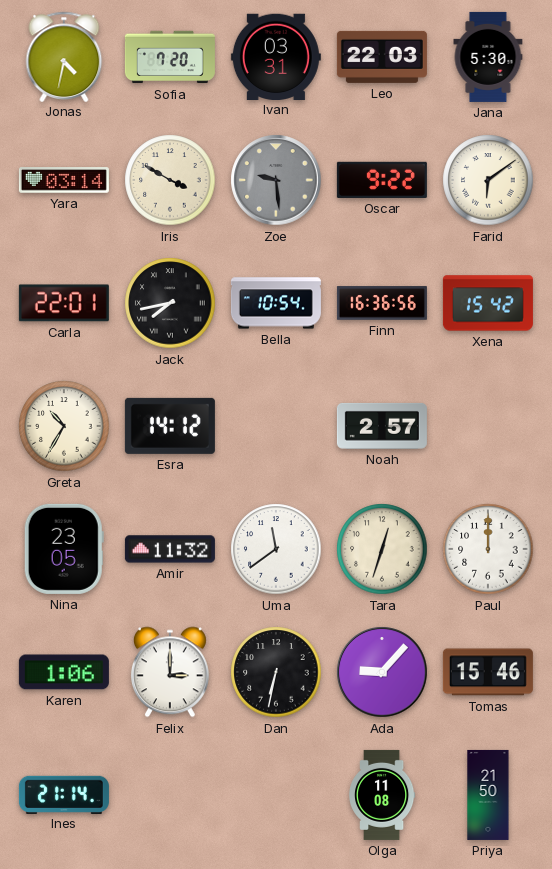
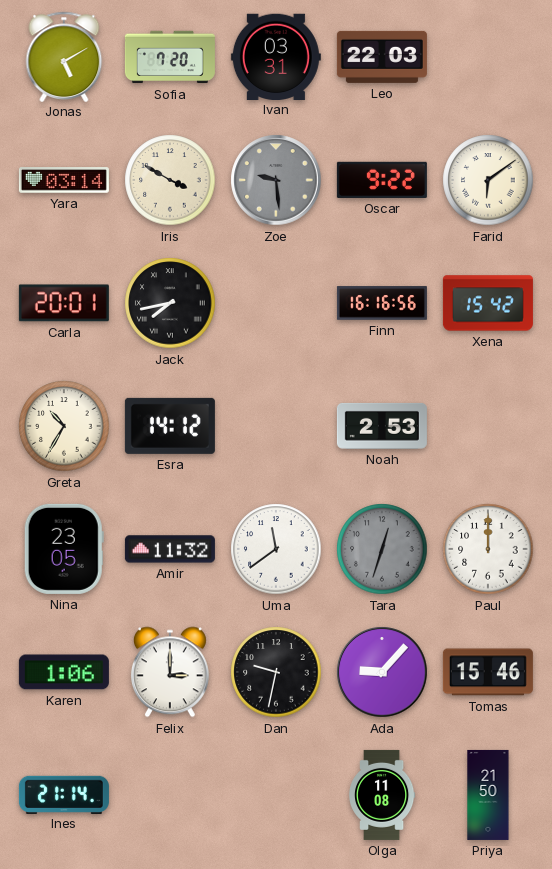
Jonas: 4:32 -> 5:10
Jana: 5:30 -> none
Carla: 22:01 -> 20:01
Bella: 10:54 -> none
Finn: 16:36 -> 16:16
Noah: 2:57 -> 2:53
Tara dial: cream -> grey
Dan: 6:32 -> 9:32
